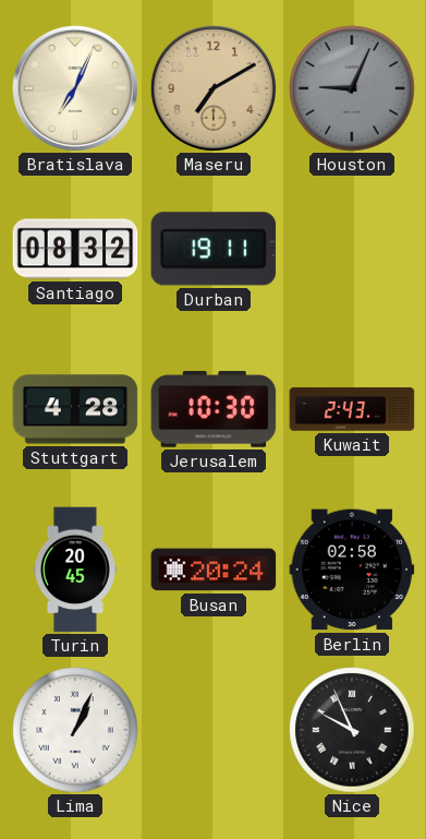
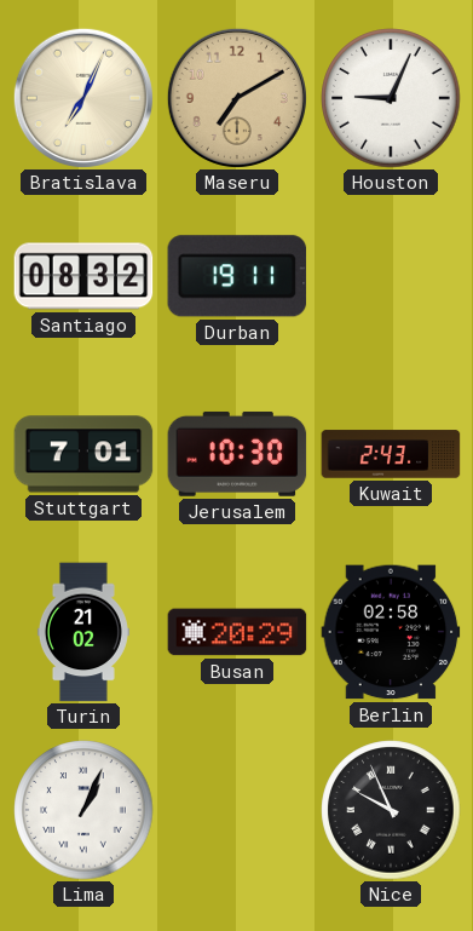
Houston dial: grey -> white
Stuttgart: 4:28 -> 7:01
Turin: 20:45 -> 21:02
Busan: 20:24 -> 20:29
